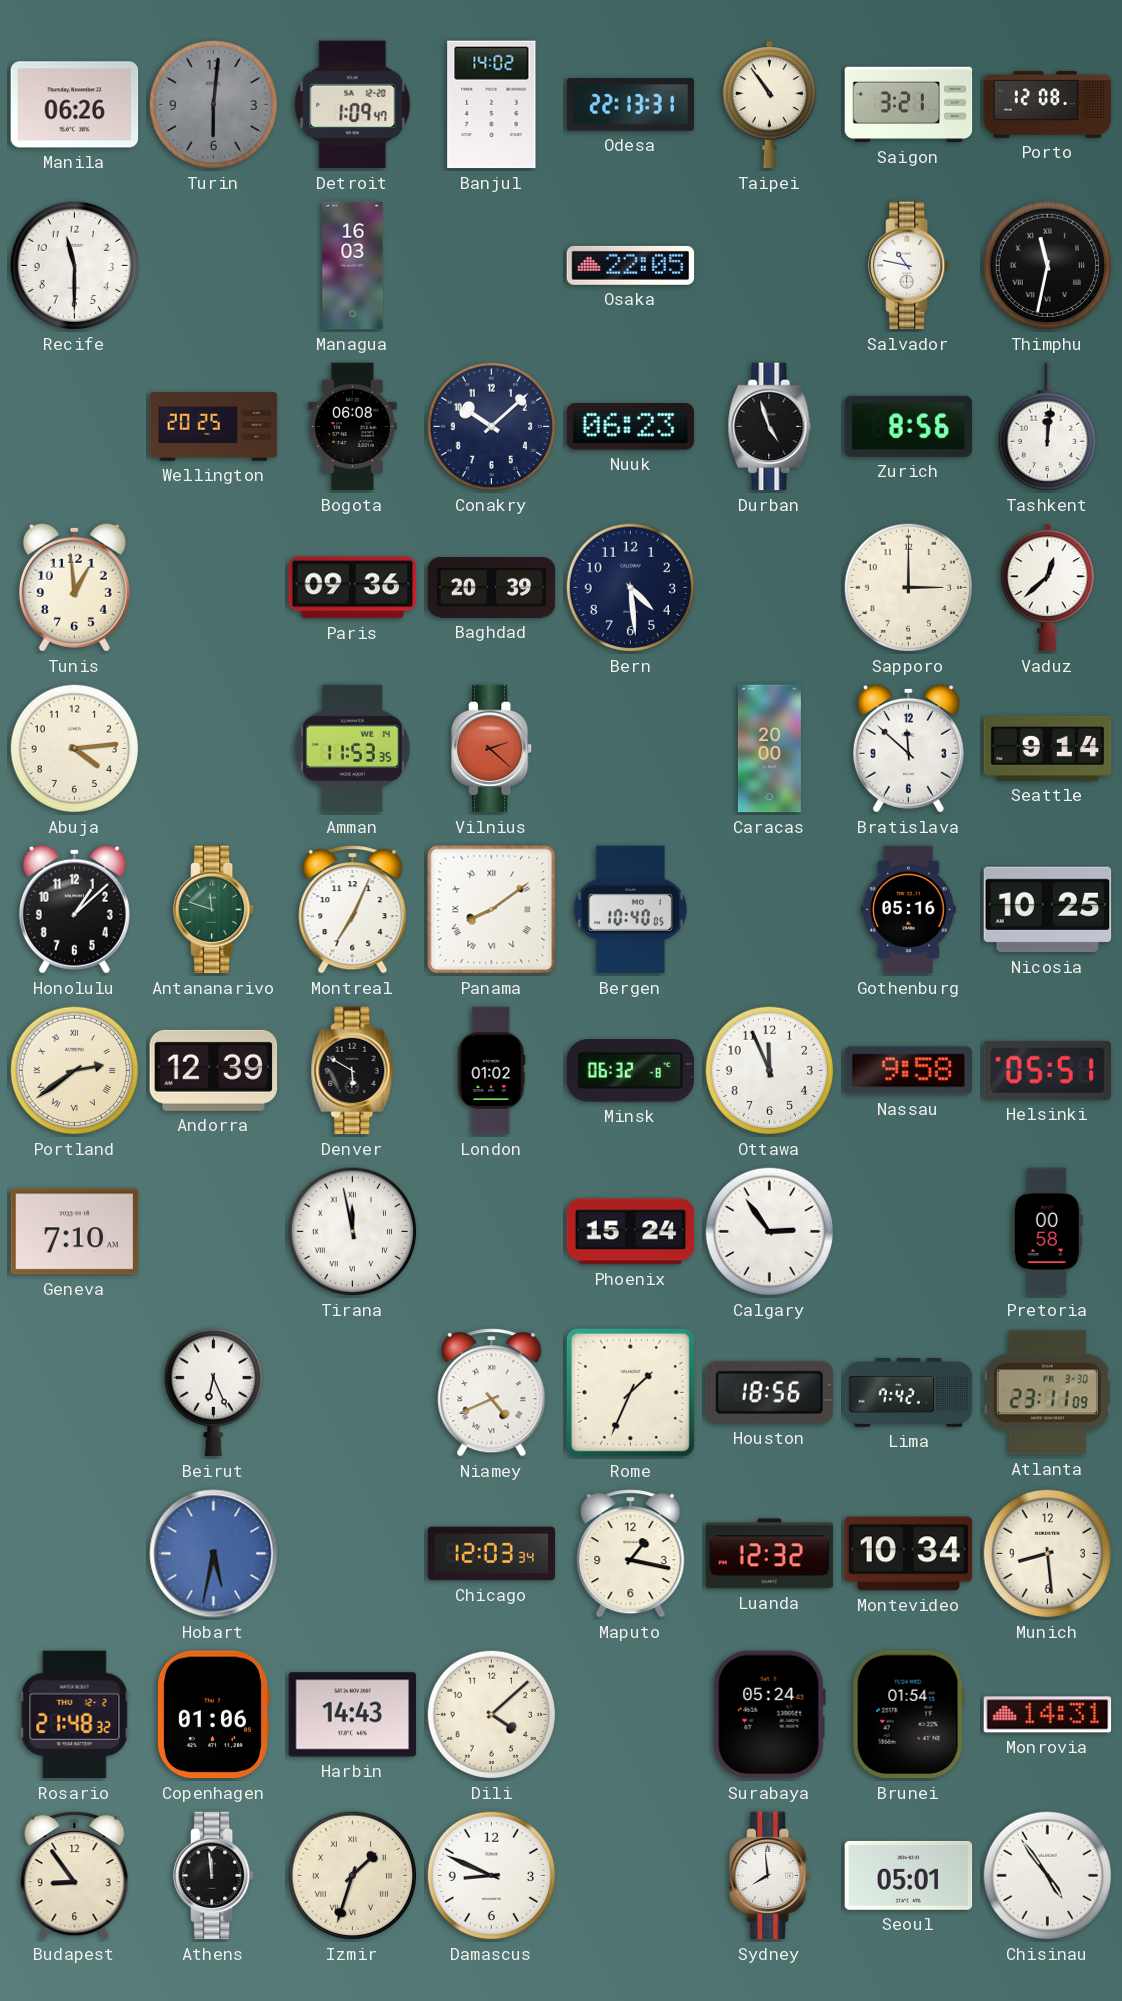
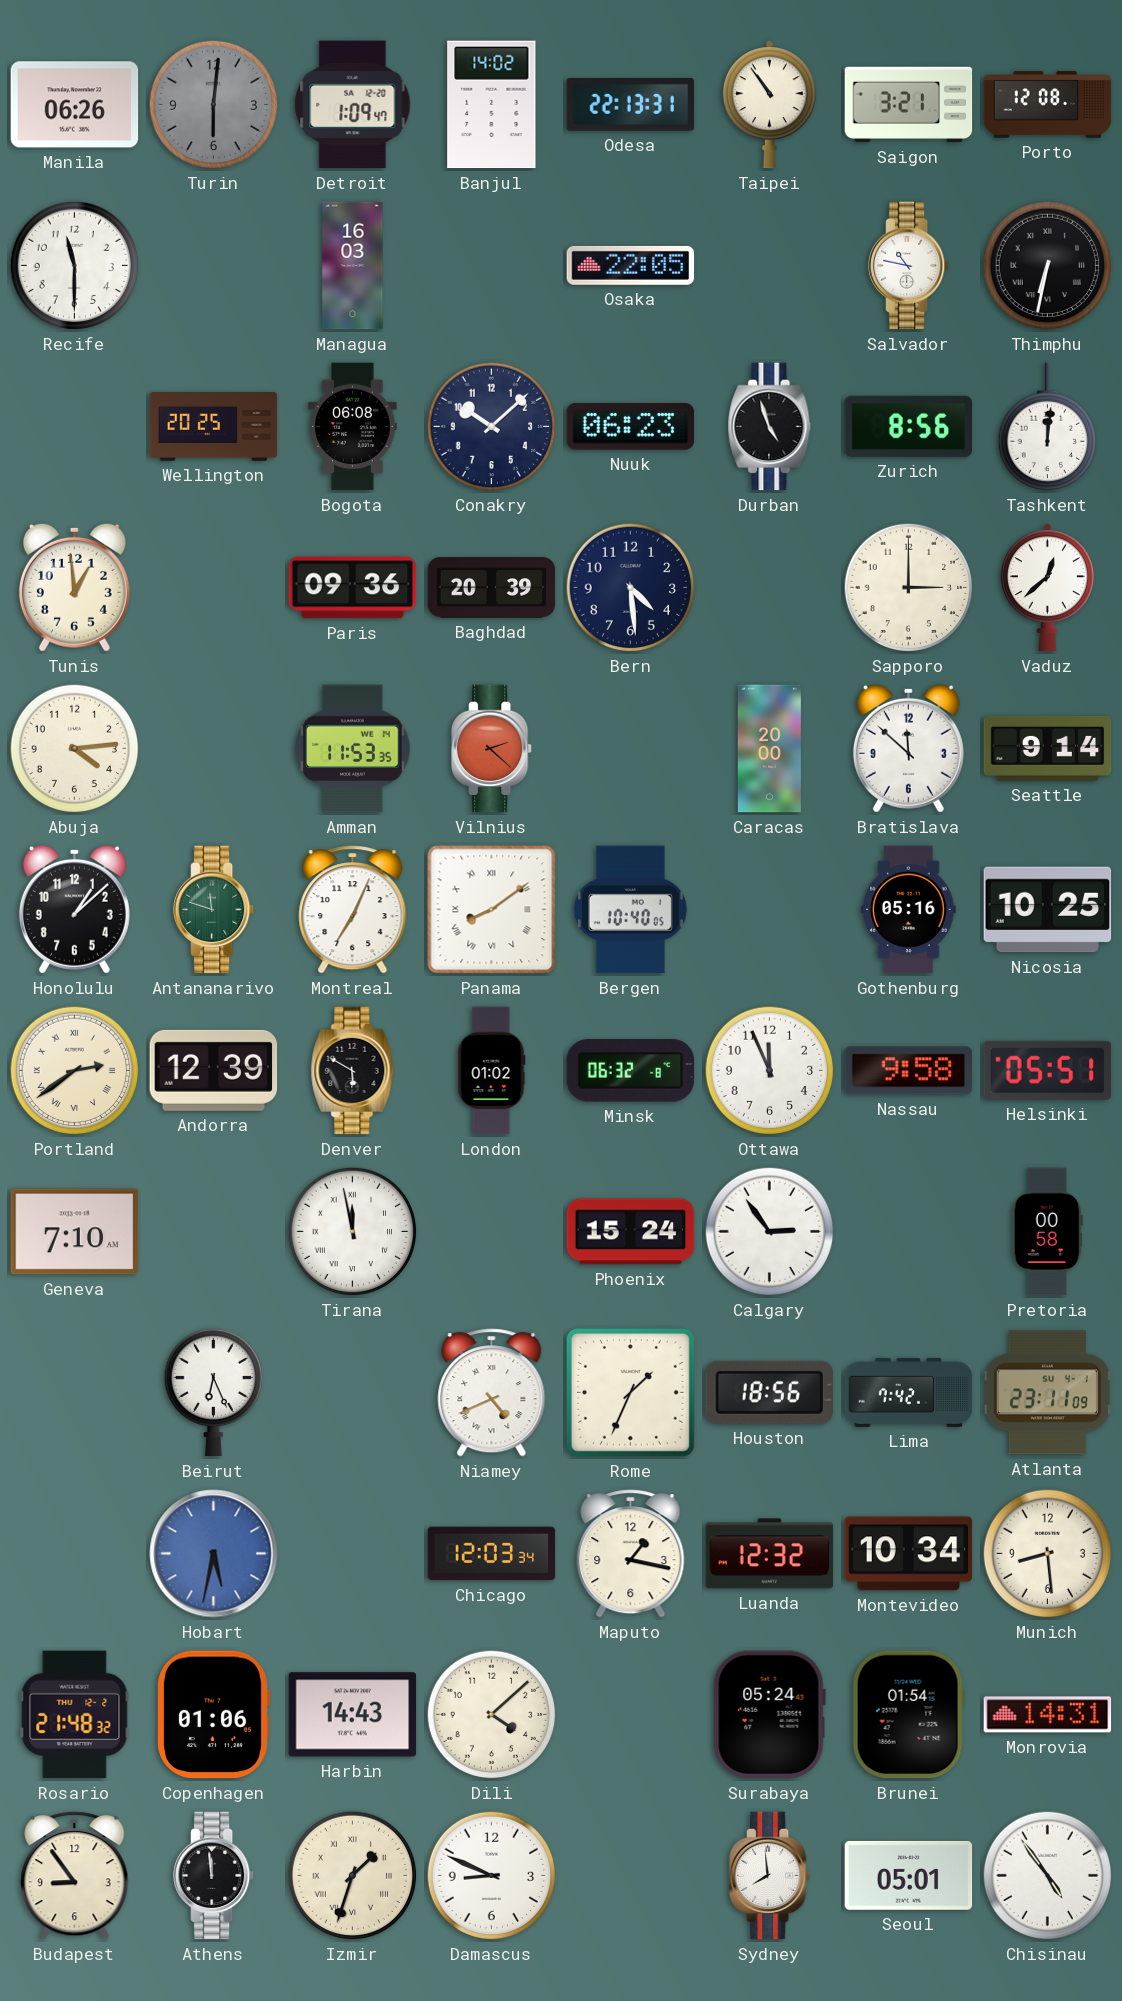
Thimphu: 11:32 -> 6:32
Atlanta date: FR 3-30 -> SU 4-1
